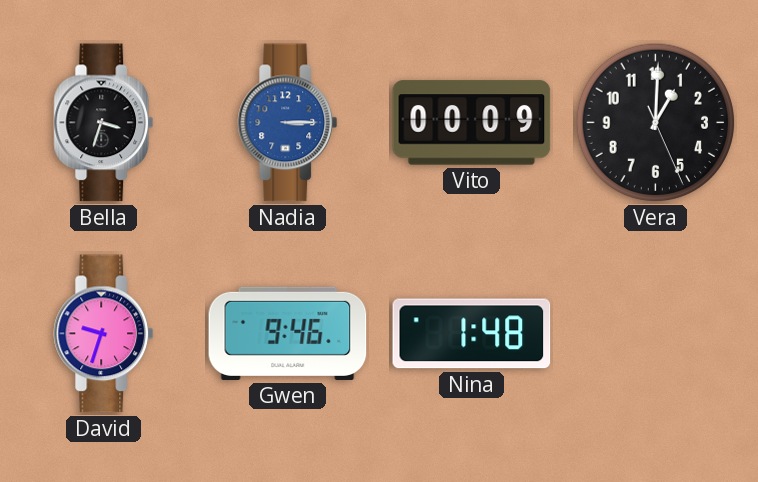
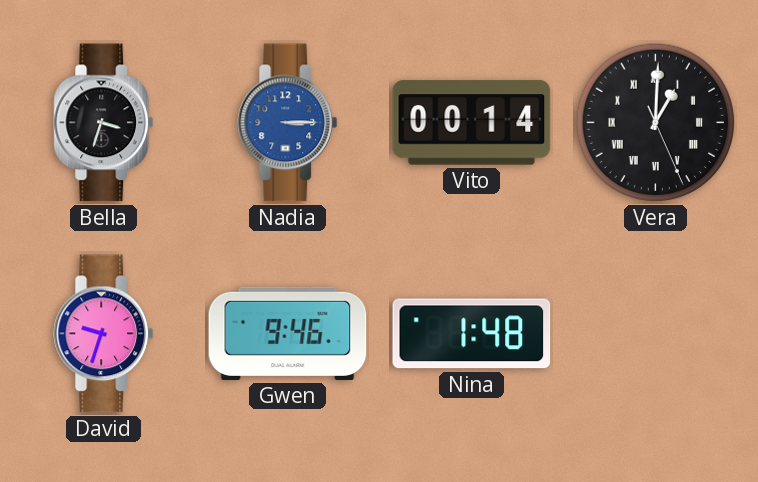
Vito: 00:09 -> 00:14
Vera numerals: Arabic -> Roman
